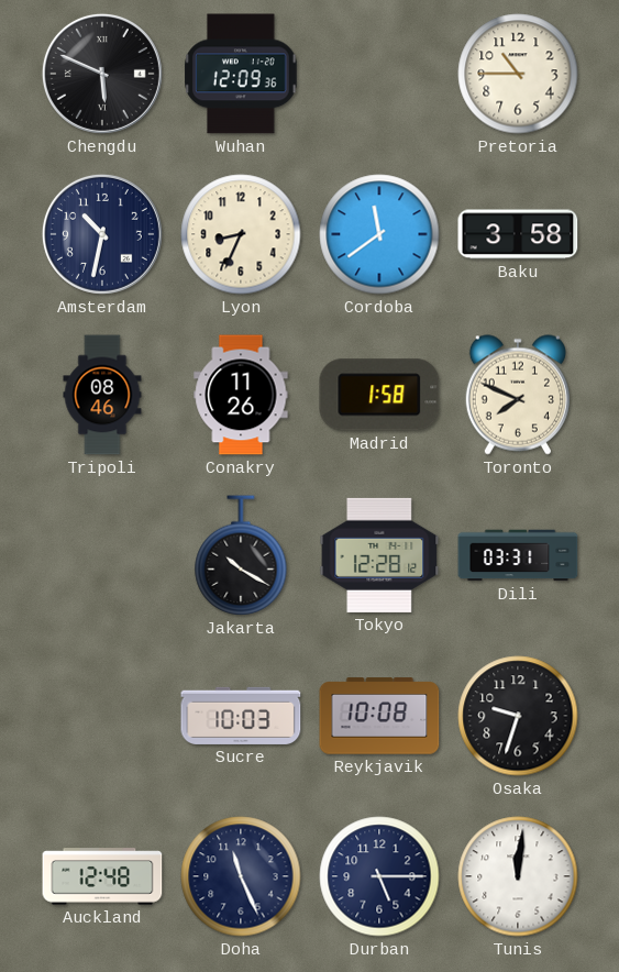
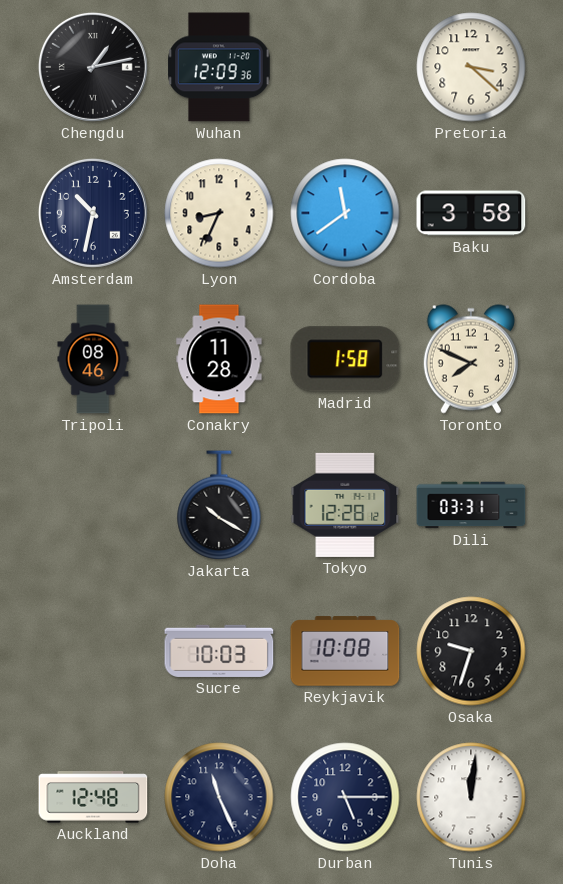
Chengdu: 5:49 -> 1:13
Pretoria: 10:45 -> 3:22
Conakry: 11:26 -> 11:28
